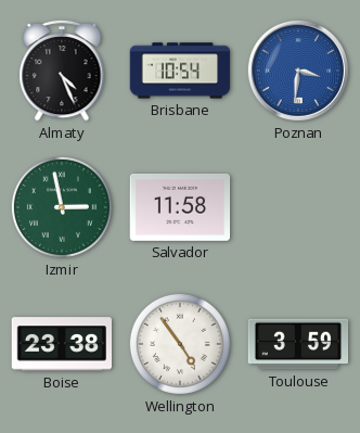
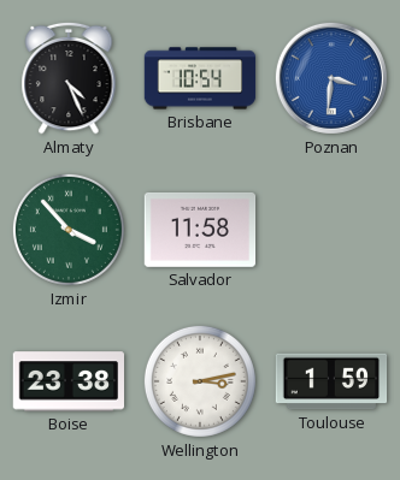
Izmir: 2:58 -> 3:53
Wellington: 4:54 -> 3:13
Toulouse: 3:59 -> 1:59
